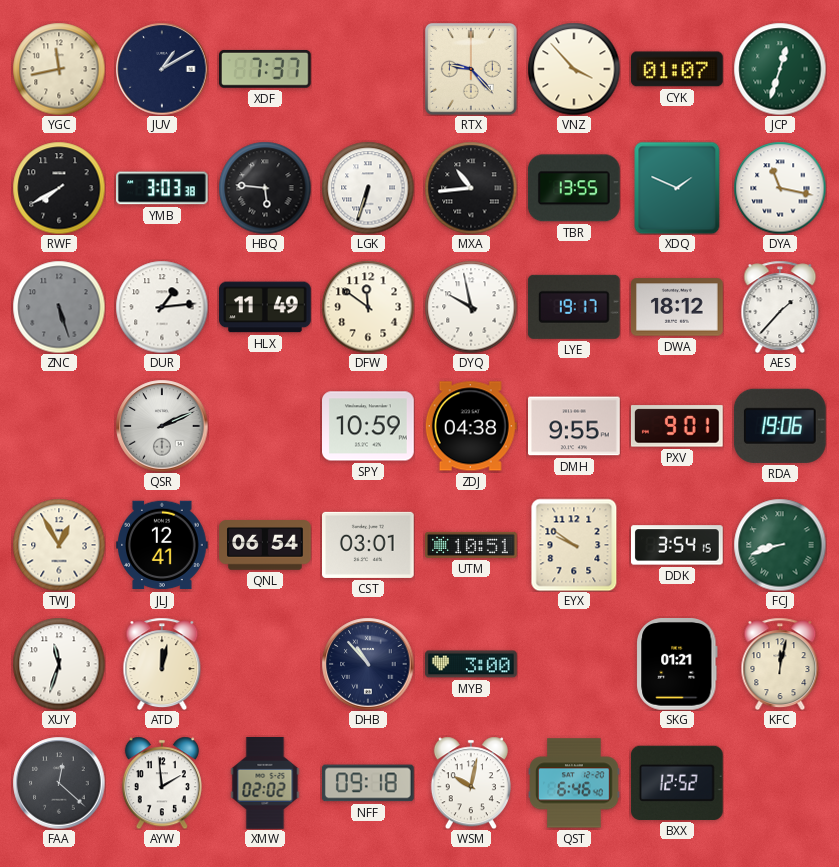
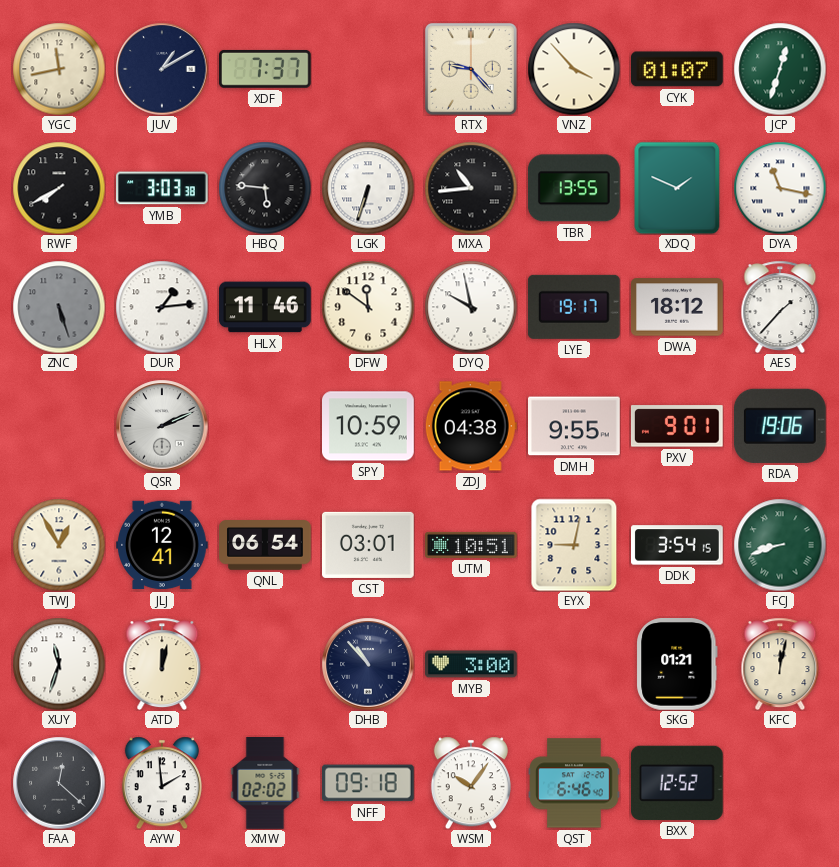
HLX: 11:49 -> 11:46
EYX: 9:51 -> 9:02
WSM: 10:02 -> 10:06
